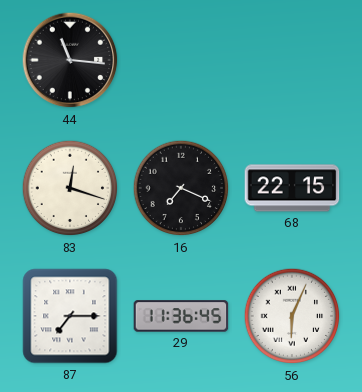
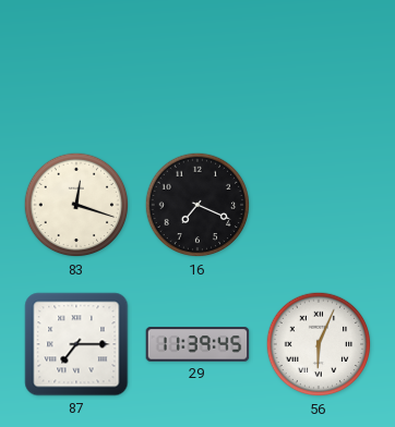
44: 11:16 -> none
68: 22:15 -> none
29: 11:36 -> 11:39
